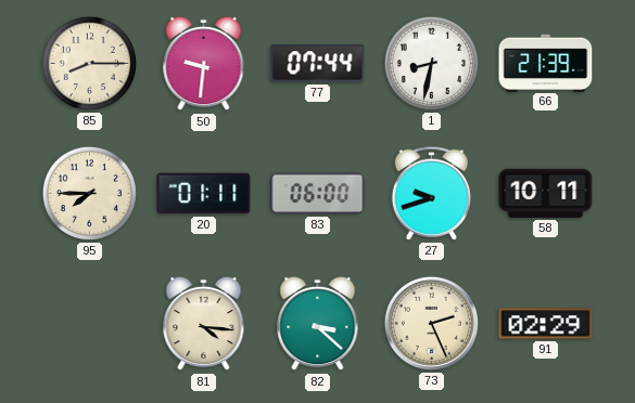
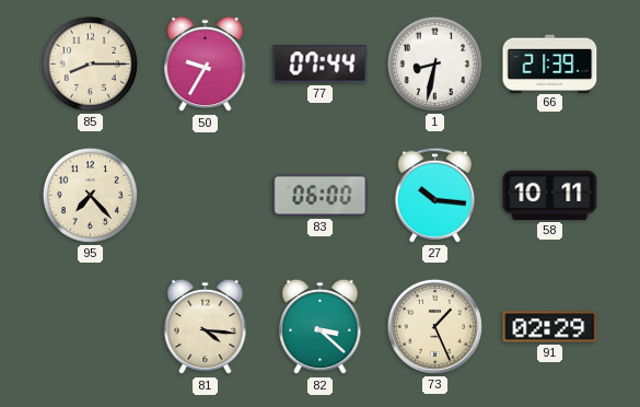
50: 9:31 -> 9:35
95: 7:45 -> 7:23
20: 01:11 -> none
27: 9:42 -> 10:16
73: 2:26 -> 1:26
